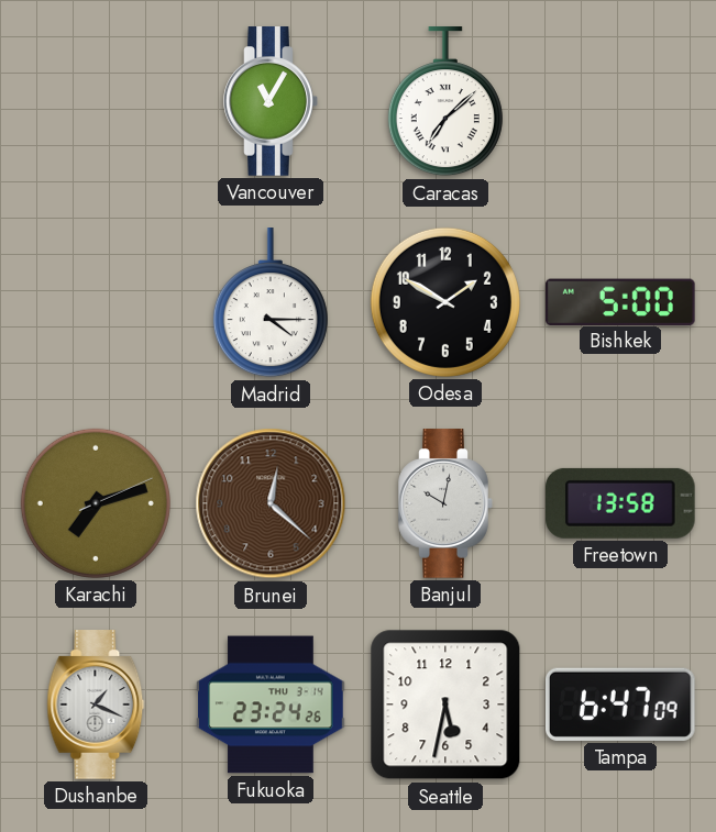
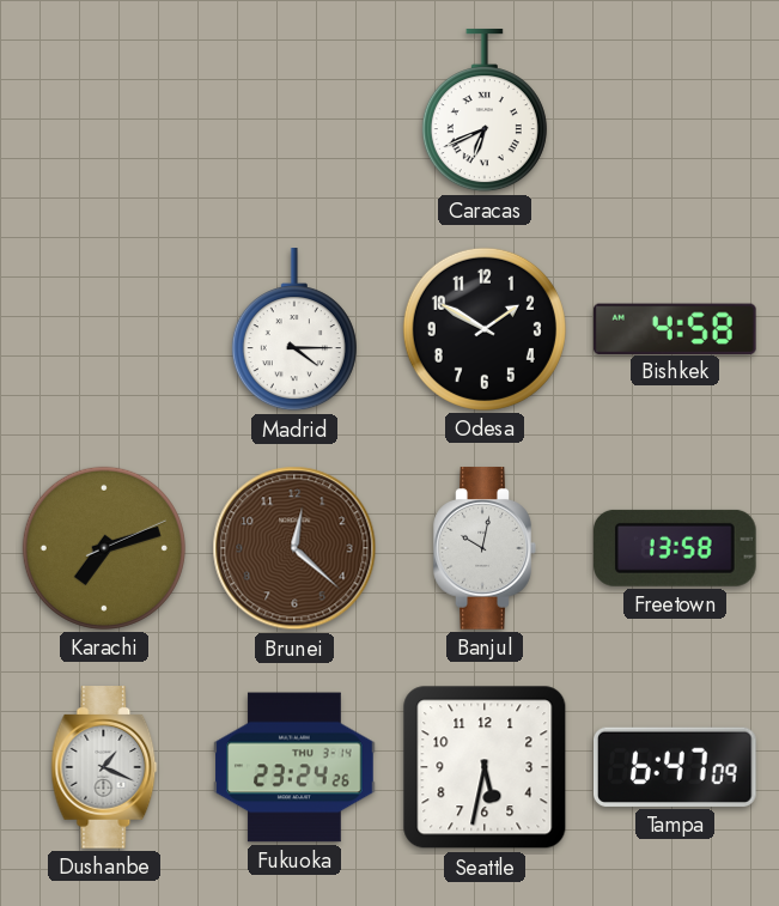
Vancouver: 11:05 -> none
Caracas: 7:08 -> 6:41
Bishkek: 5:00 -> 4:58
